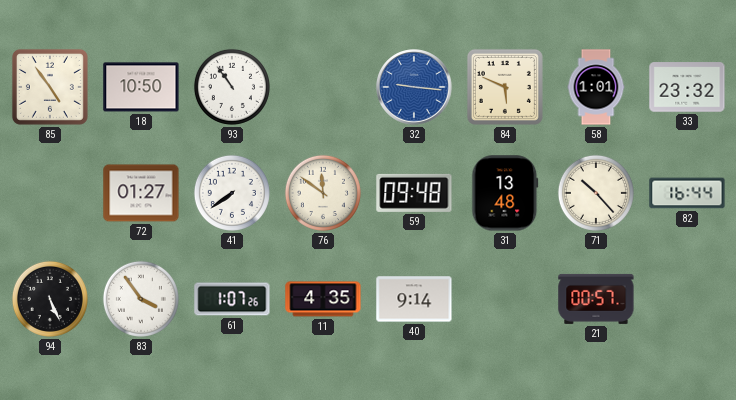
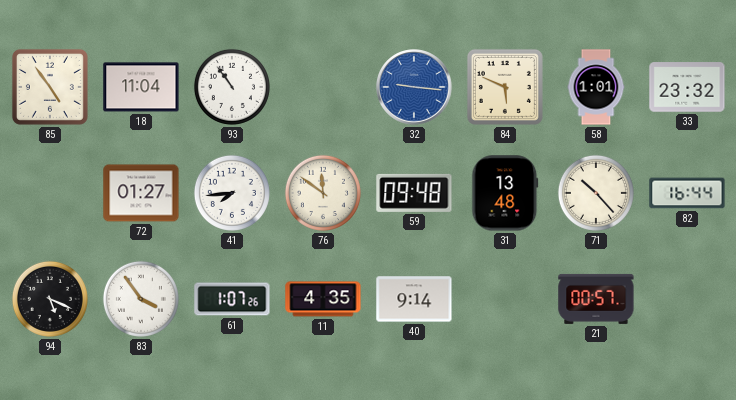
18: 10:50 -> 11:04
41: 7:39 -> 7:44
94: 5:26 -> 5:19
